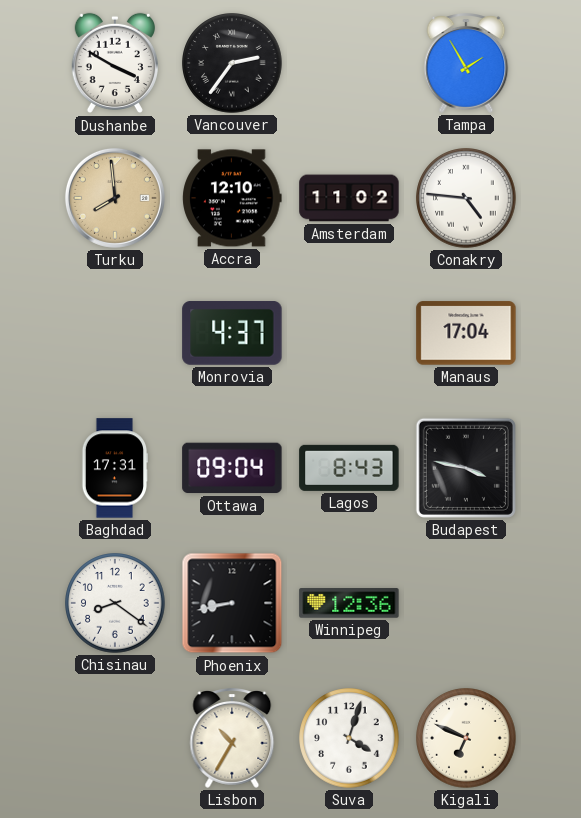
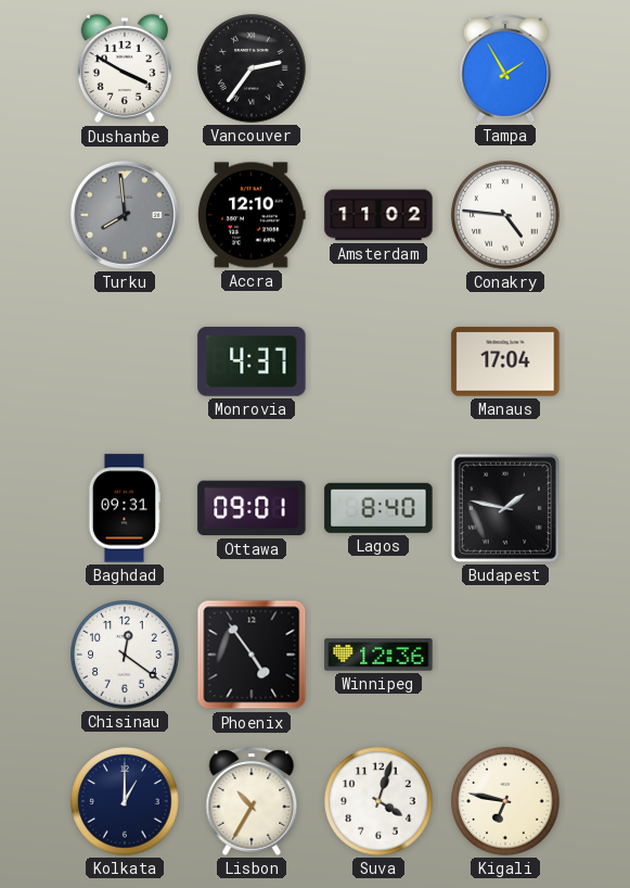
Turku dial: champagne -> grey
Baghdad: 17:31 -> 09:31
Ottawa: 09:04 -> 09:01
Lagos: 8:43 -> 8:40
Budapest: 3:47 -> 1:47
Chisinau: 8:21 -> 12:21
Phoenix: 8:43 -> 4:54
Kolkata: none -> 1:00
Kigali: 6:49 -> 6:47
